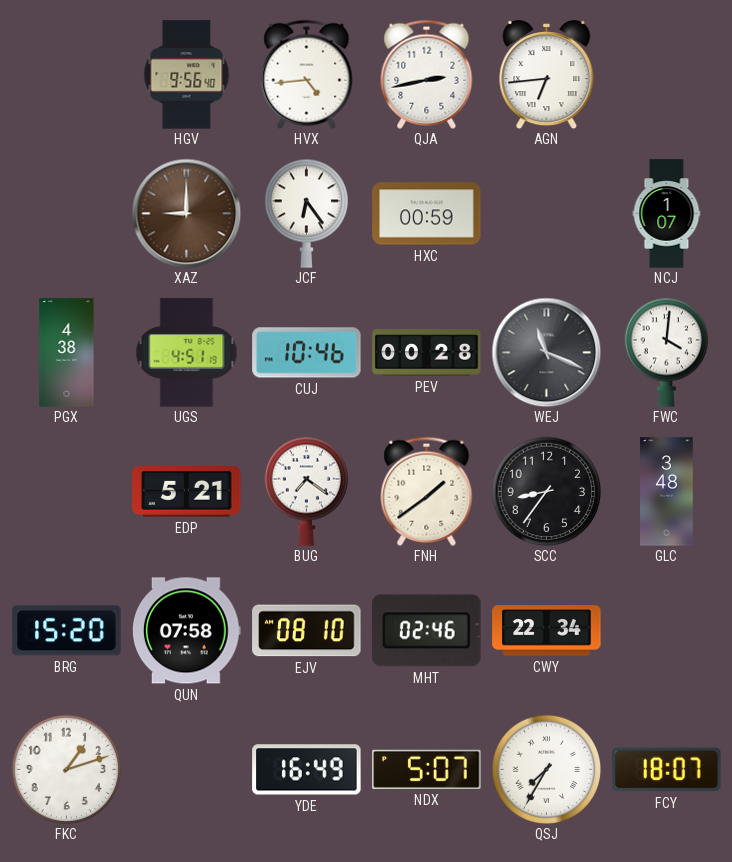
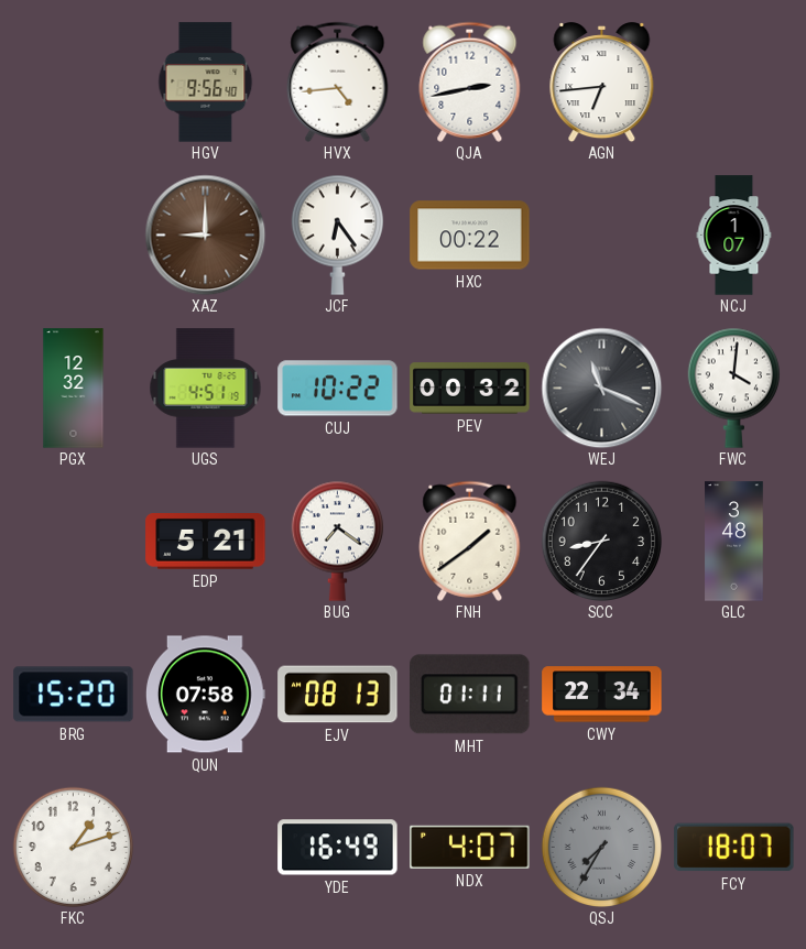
HXC: 00:59 -> 00:22
PGX: 4:38 -> 12:32
CUJ: 10:46 -> 10:22
PEV: 00:28 -> 00:32
EJV: 08:10 -> 08:13
MHT: 02:46 -> 01:11
NDX: 5:07 -> 4:07
QSJ dial: white -> grey
